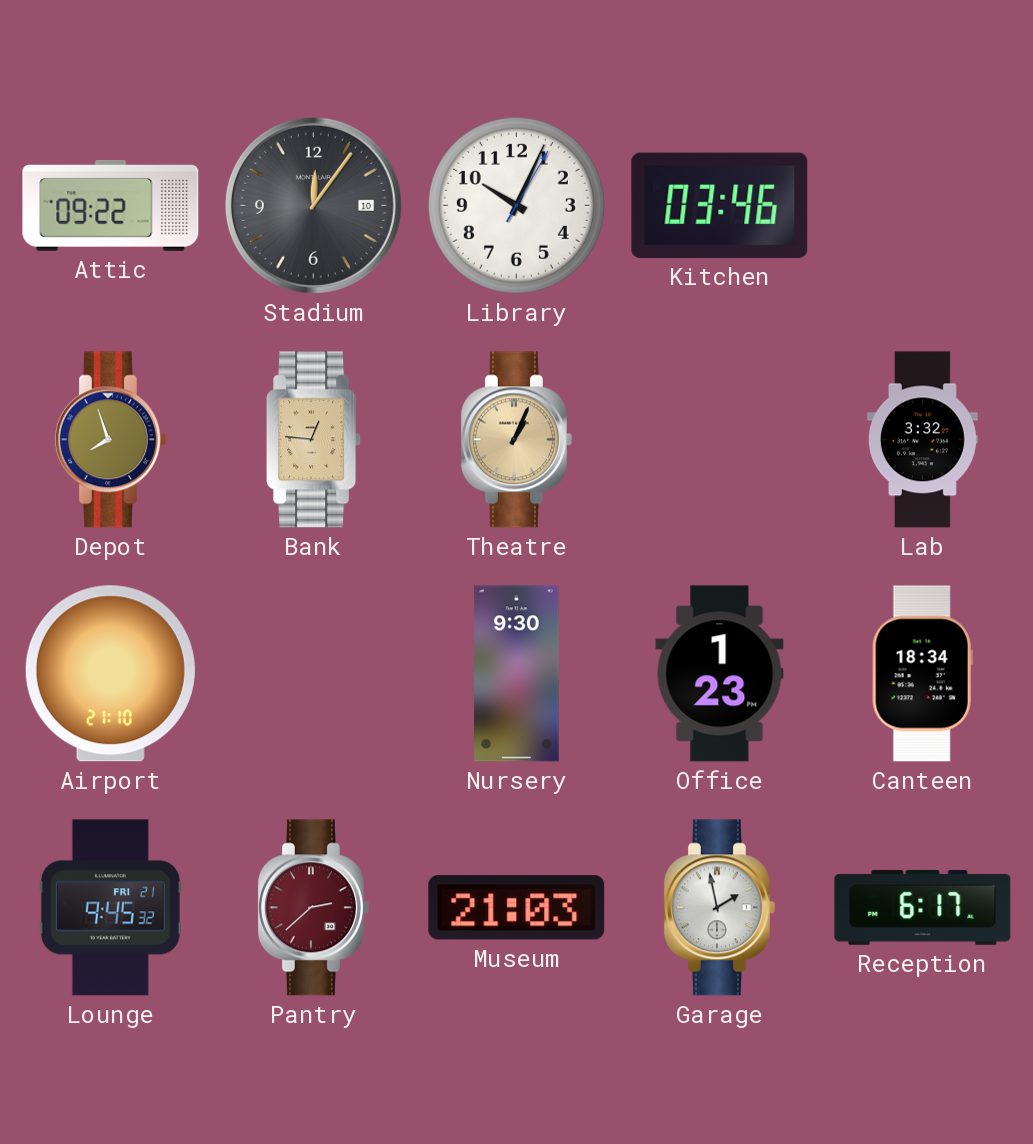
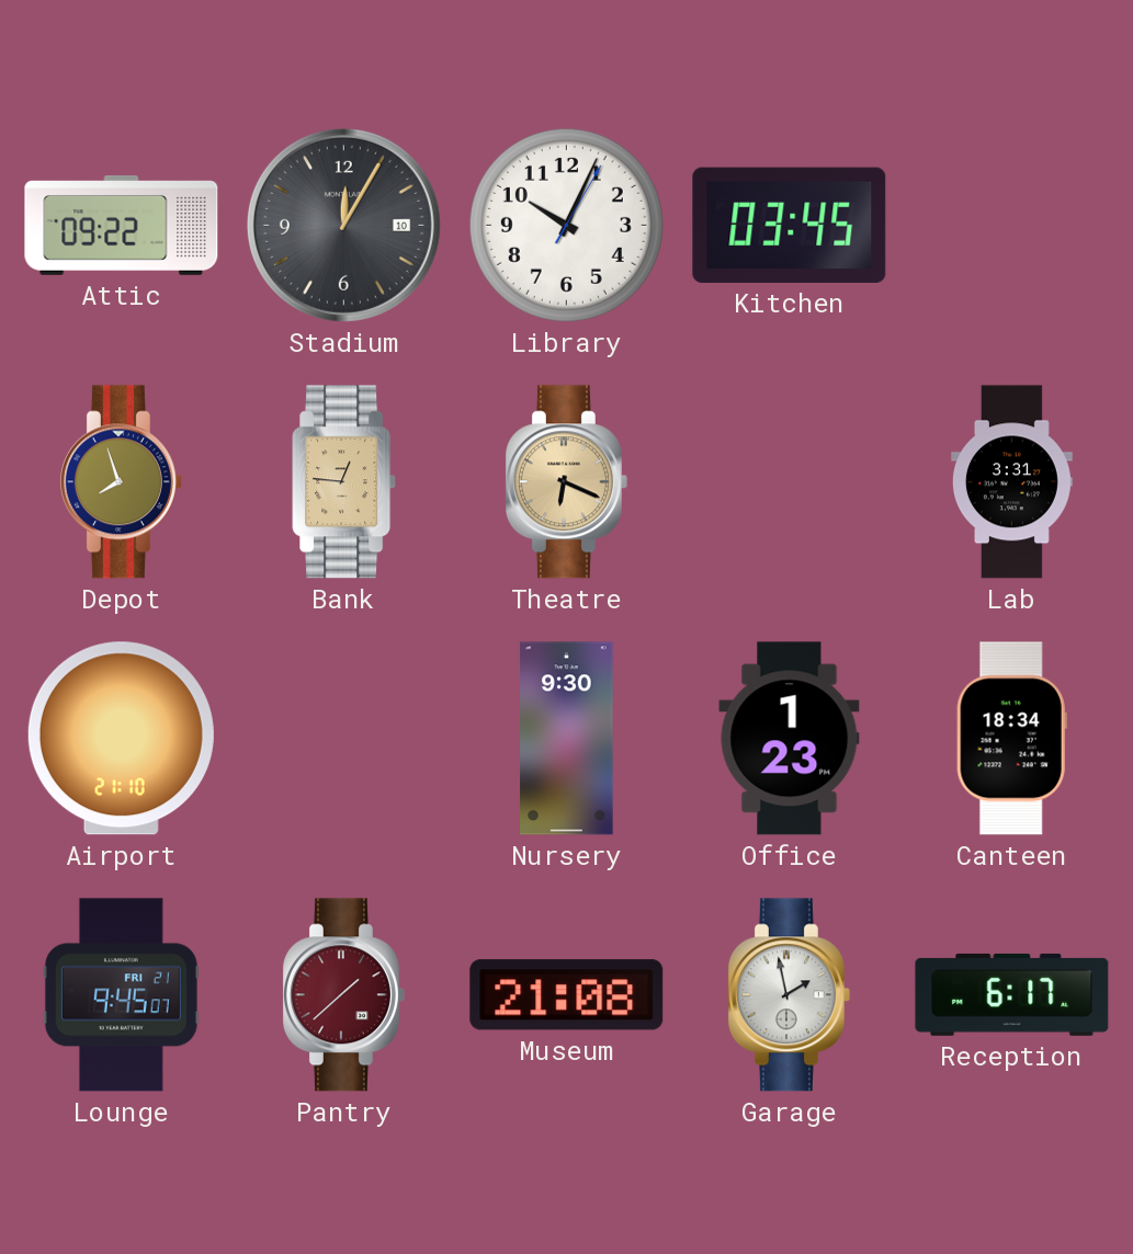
Stadium: 12:06 -> 12:05
Kitchen: 03:46 -> 03:45
Theatre: 1:04 -> 6:19
Lab: 3:32 -> 3:31
Lounge: 9:45:32 -> 9:45:07
Pantry: 2:38 -> 1:38
Museum: 21:03 -> 21:08
